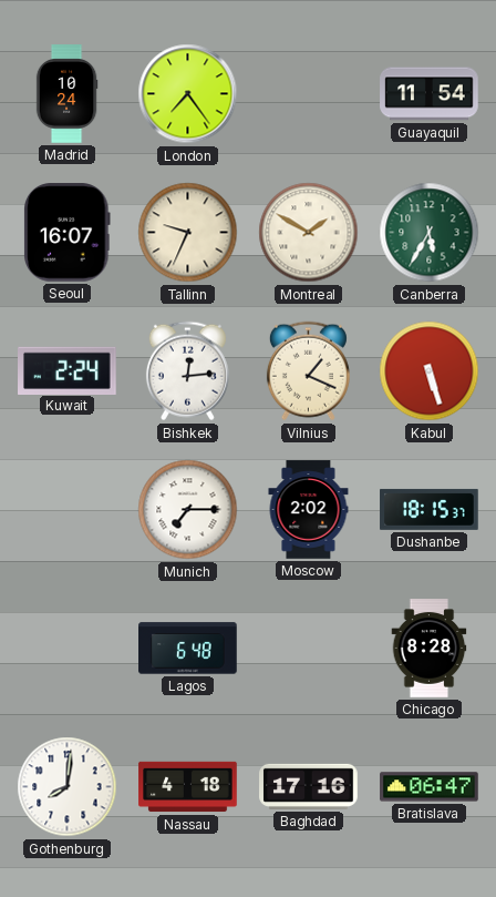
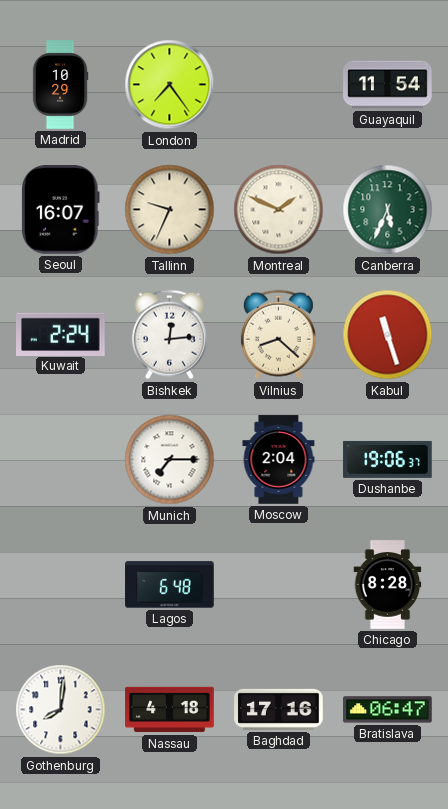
Madrid: 10:24 -> 10:29
Montreal: 1:50 -> 1:49
Canberra: 5:35 -> 5:34
Vilnius: 1:19 -> 8:22
Kabul: 5:27 -> 11:27
Moscow: 2:02 -> 2:04
Dushanbe: 18:15 -> 19:06
